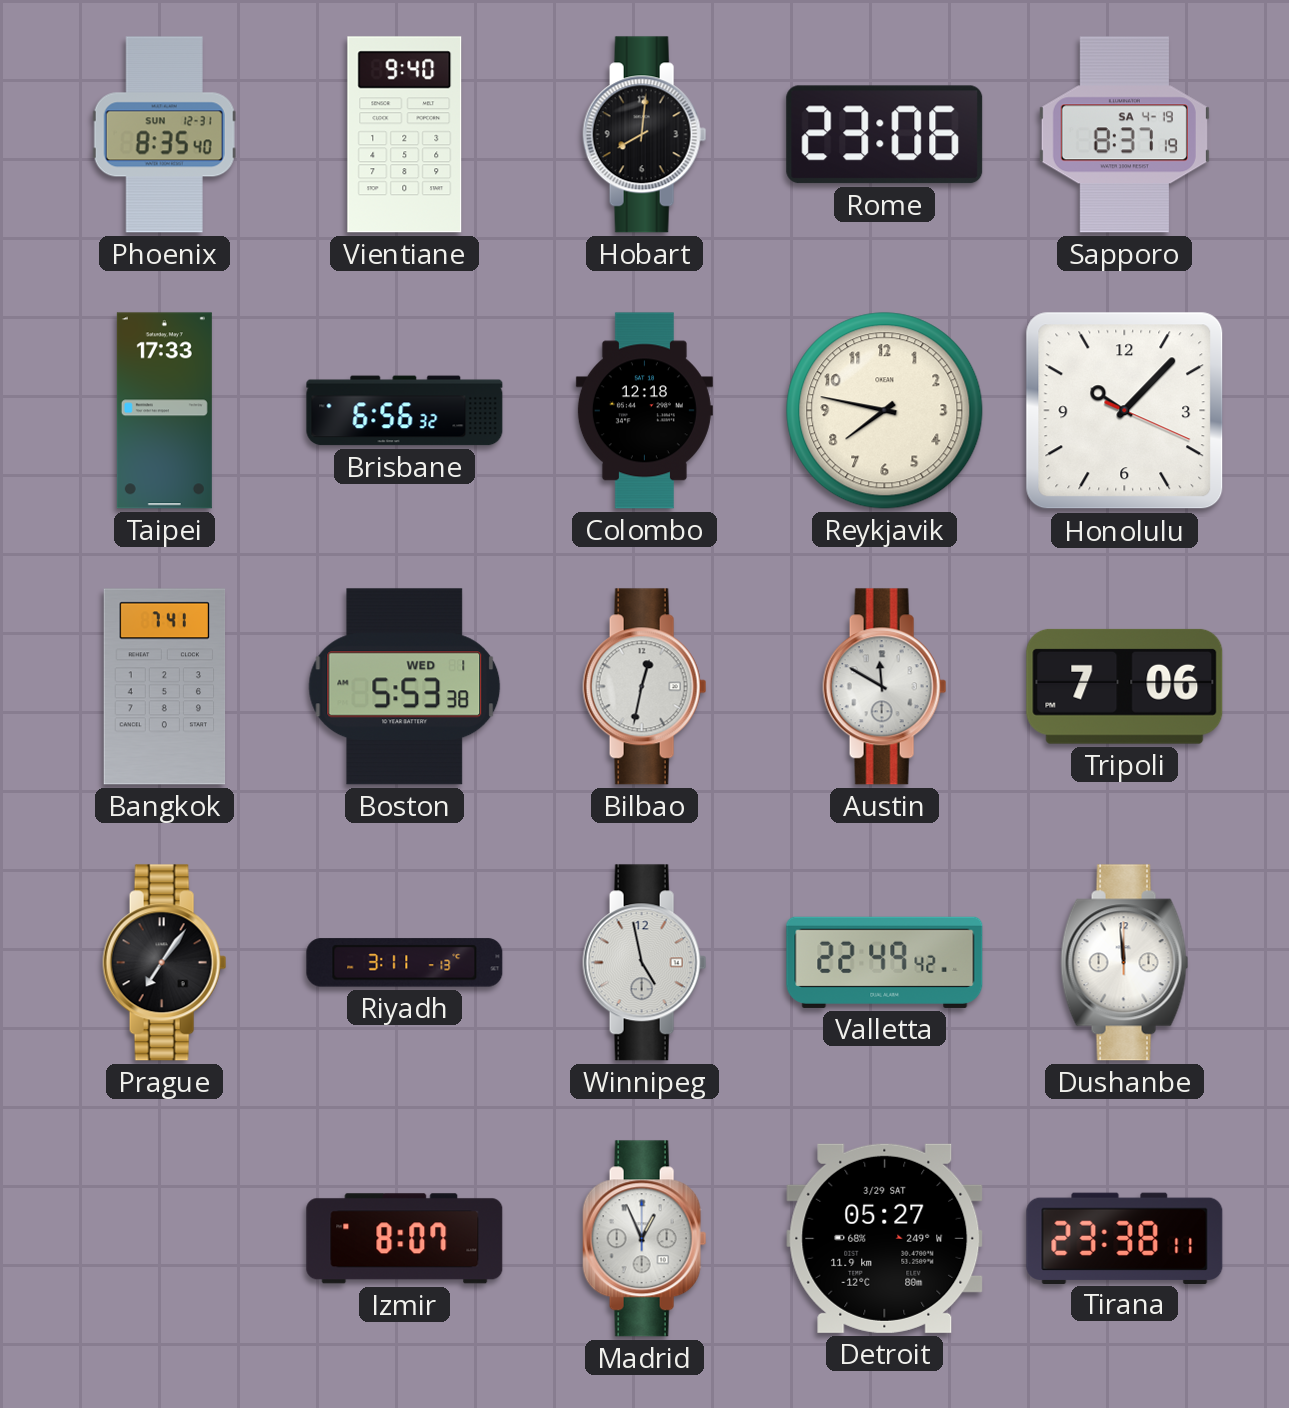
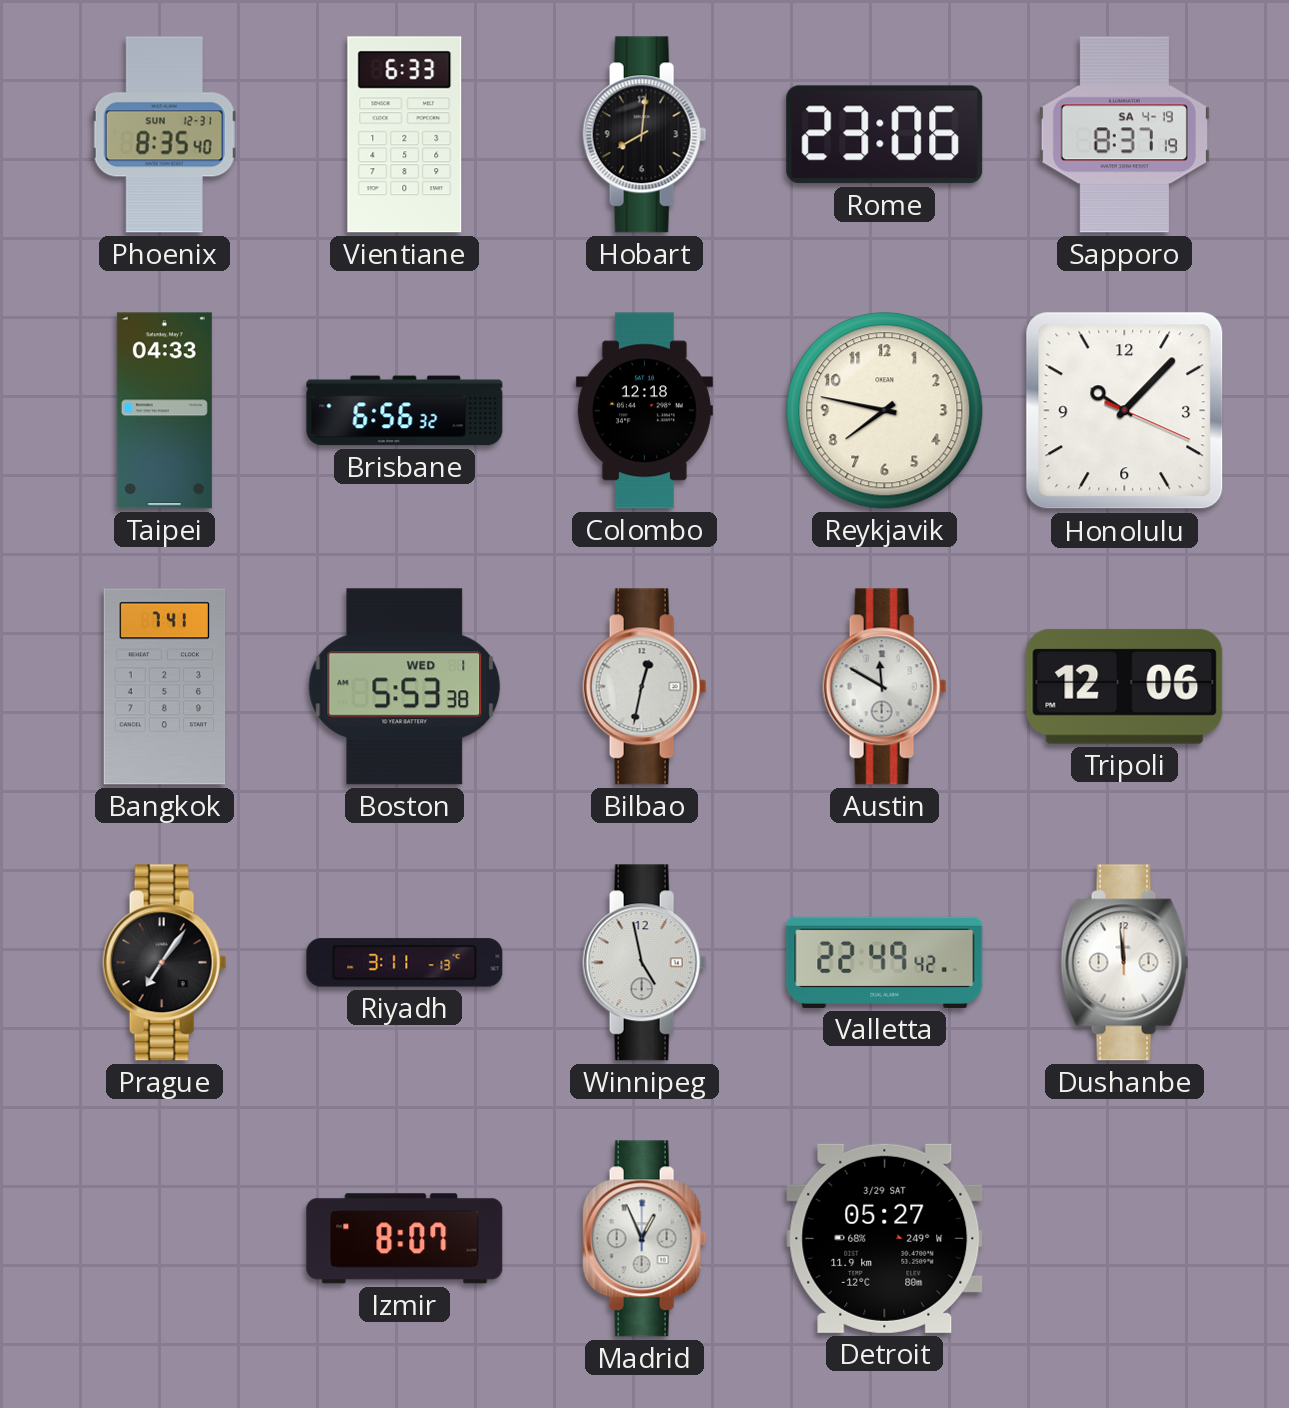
Vientiane: 9:40 -> 6:33
Taipei: 17:33 -> 04:33
Tripoli: 7:06 -> 12:06
Tirana: 23:38 -> none
